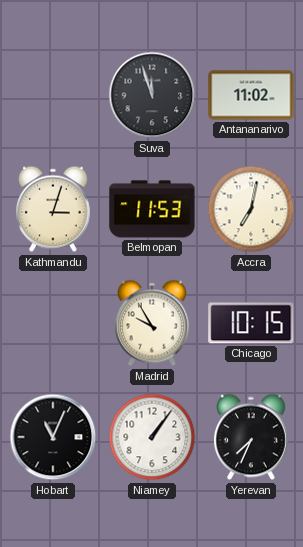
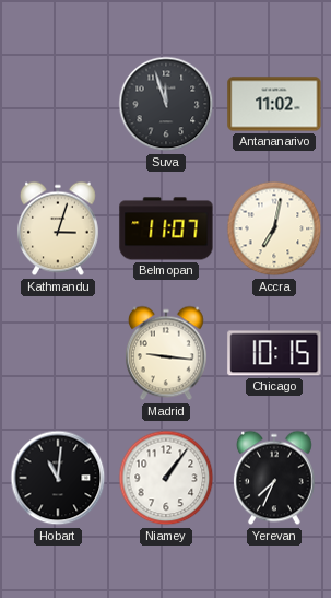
Belmopan: 11:53 -> 11:07
Madrid: 9:55 -> 9:16
Hobart: 11:04 -> 11:01
